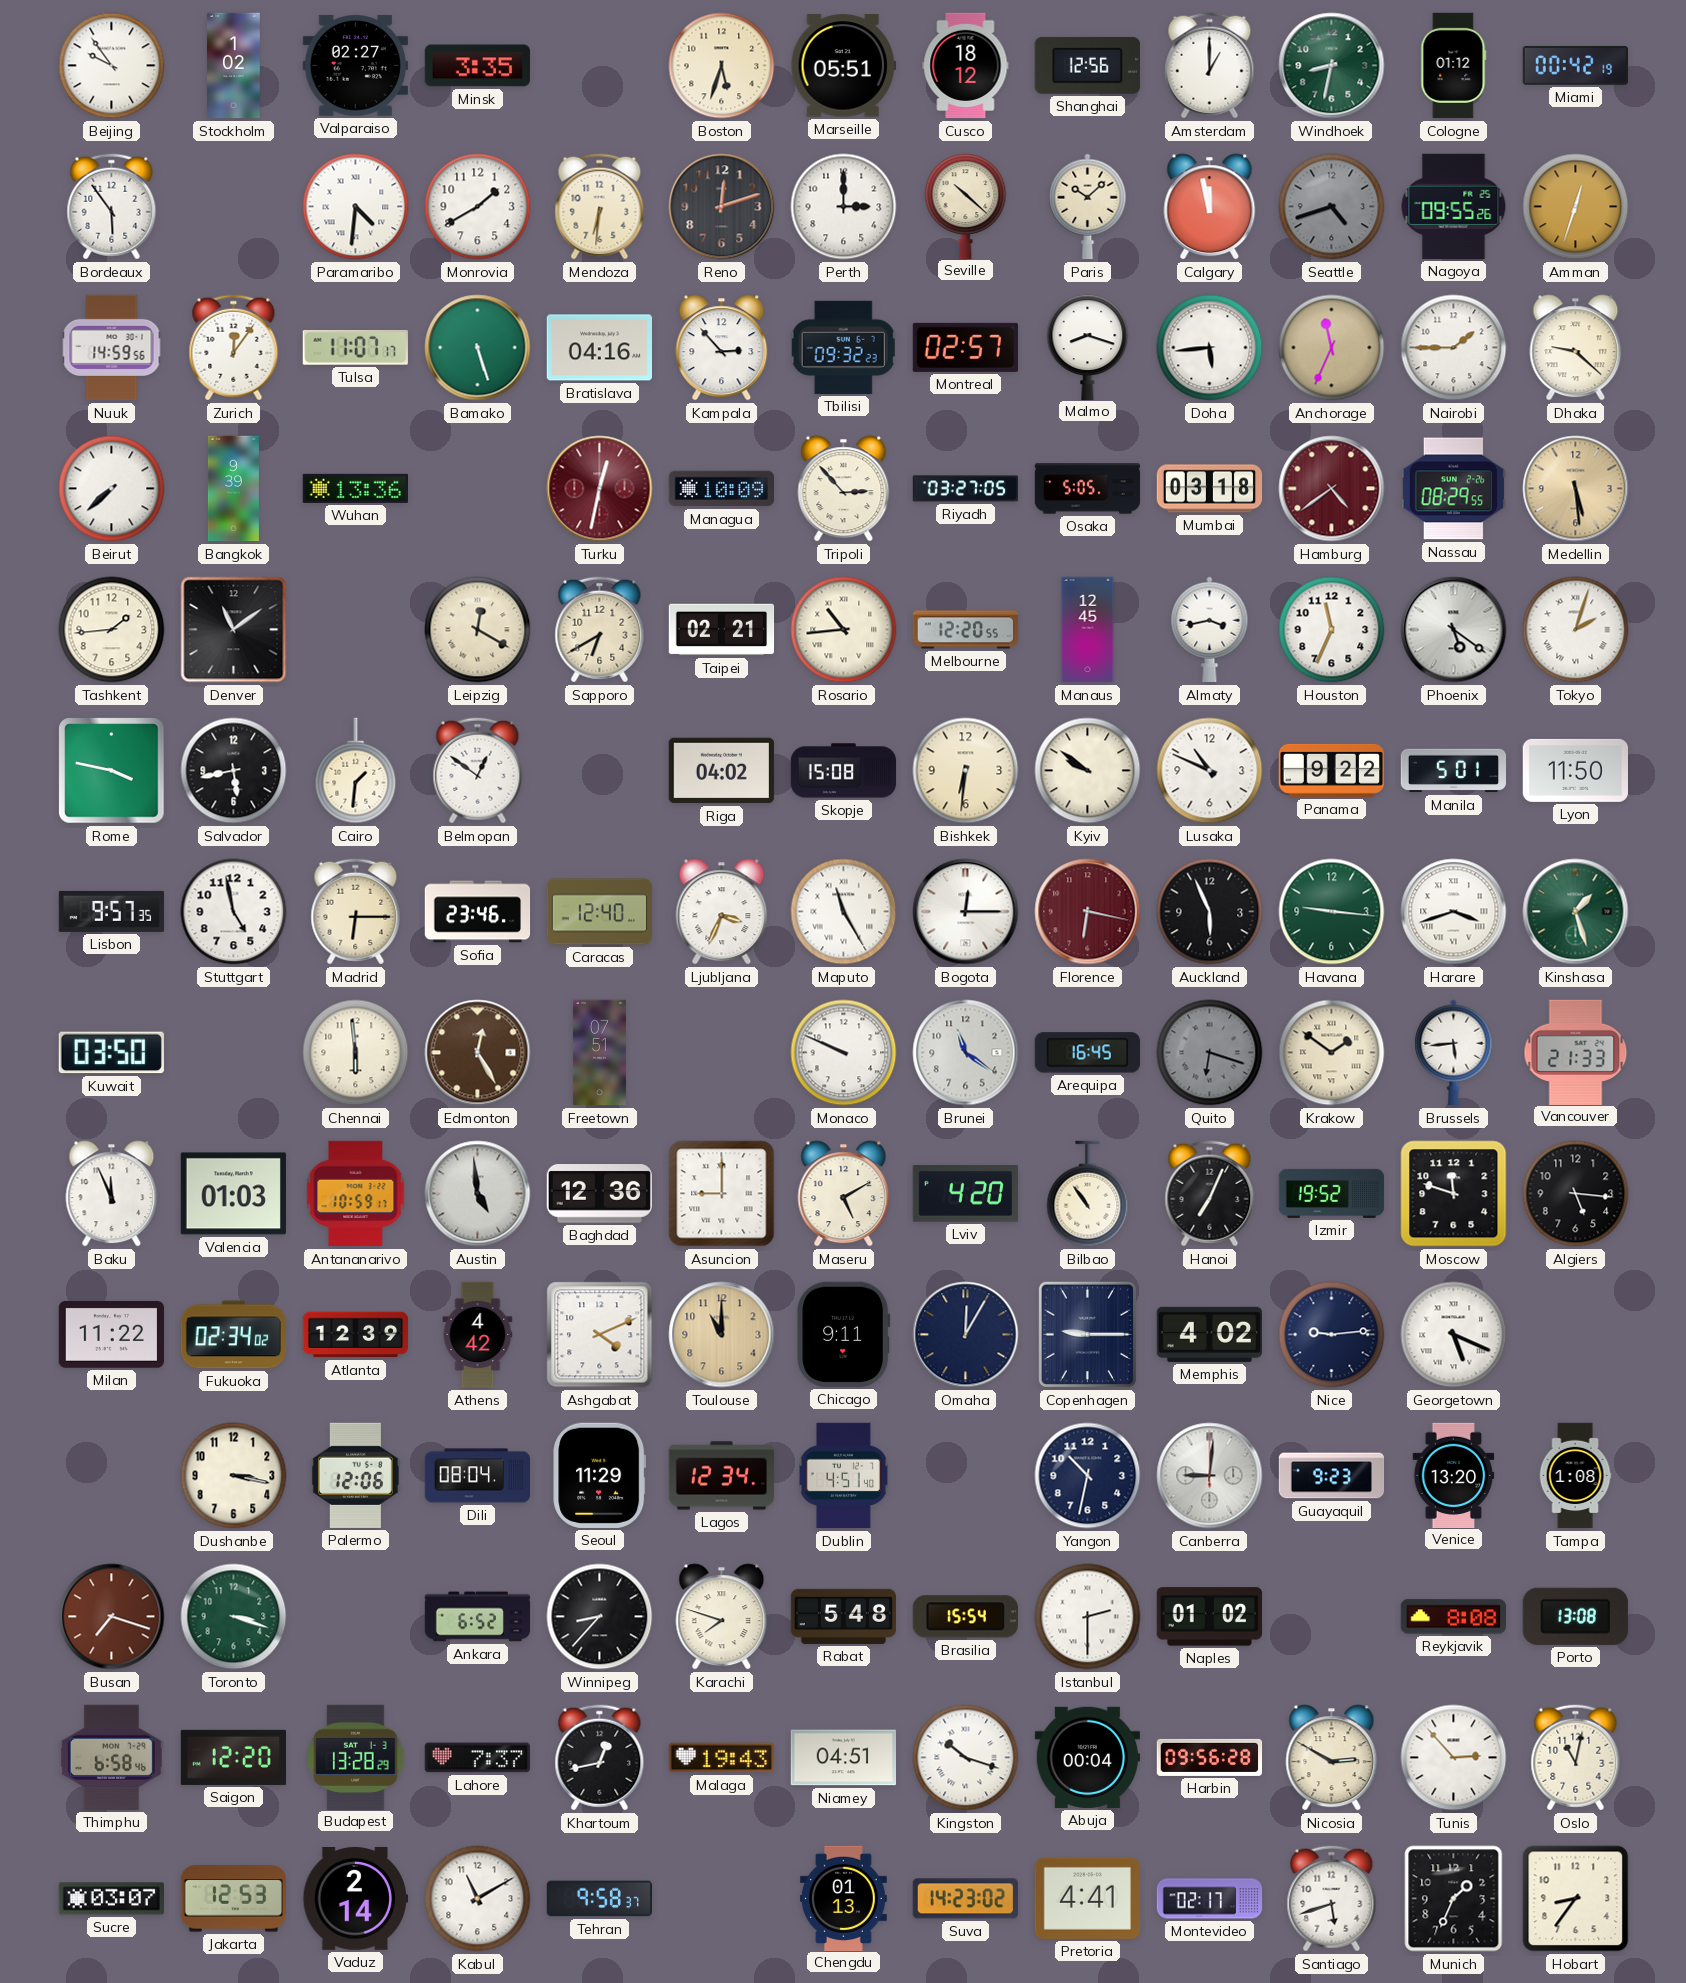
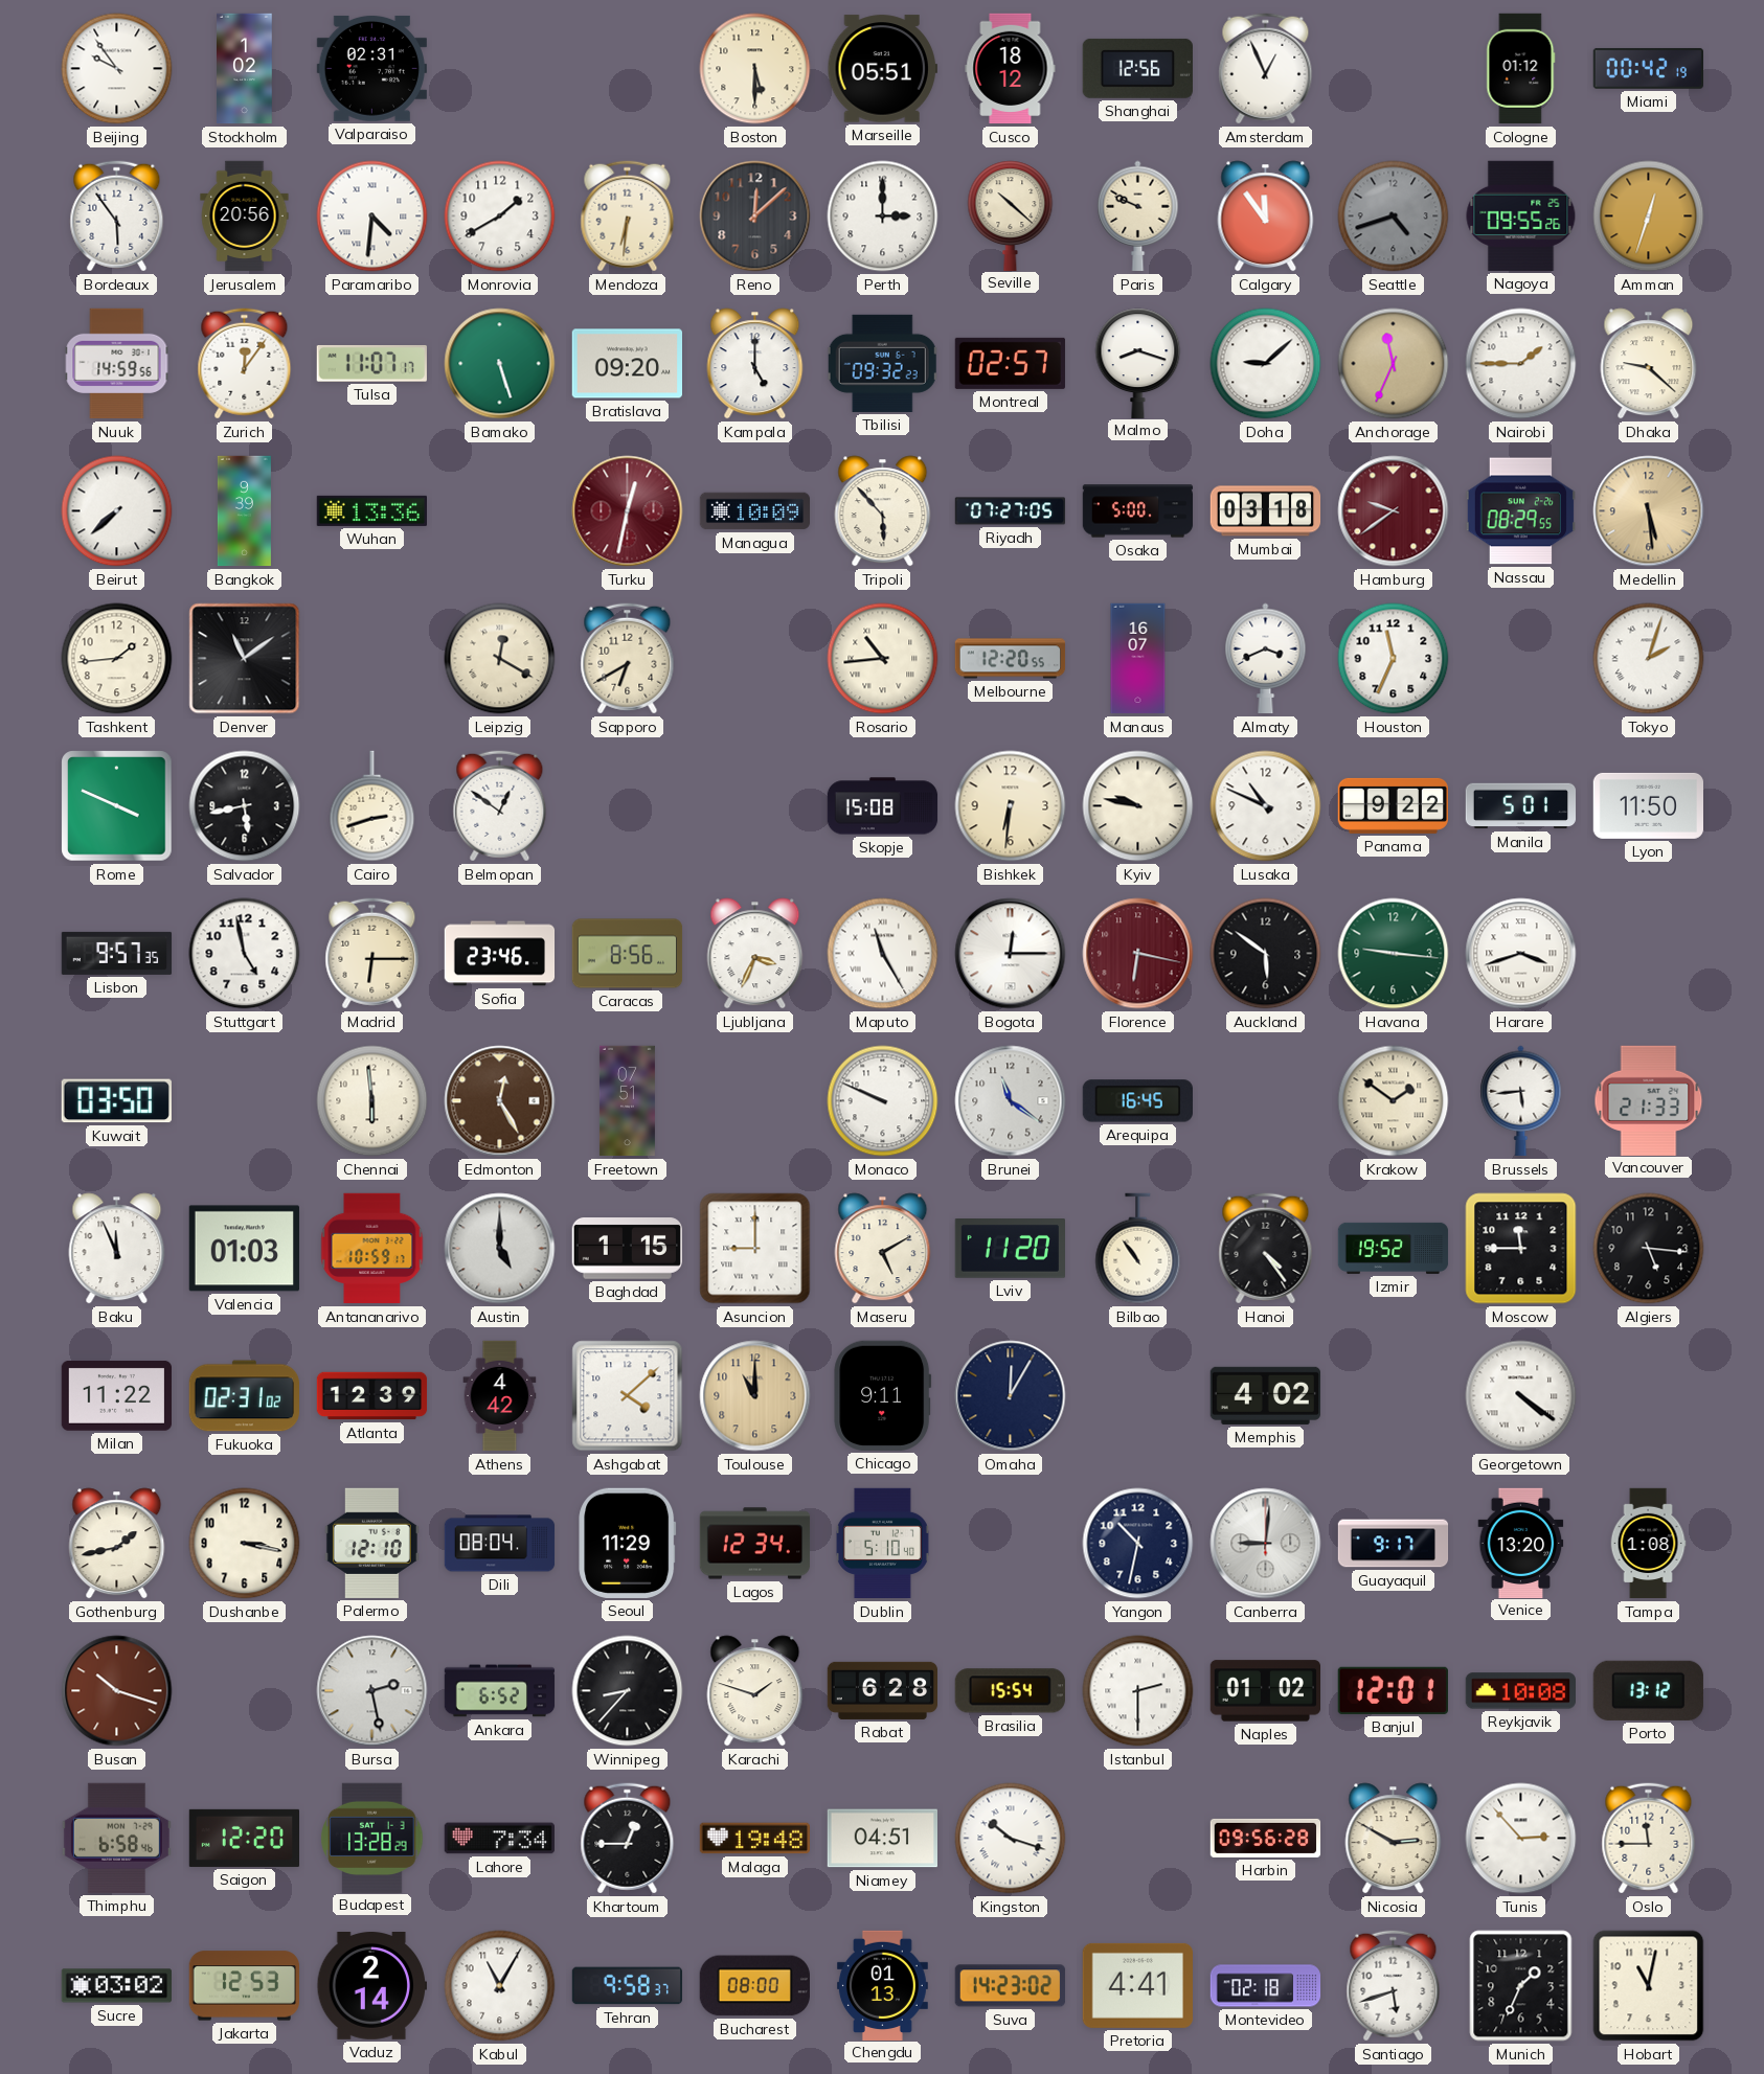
Valparaiso: 02:27 -> 02:31
Minsk: 3:35 -> none
Boston: 5:33 -> 5:30
Amsterdam: 1:00 -> 12:56
Windhoek: 8:32 -> none
Jerusalem: none -> 20:56
Reno: 12:12 -> 12:08
Paris: 10:08 -> 9:49
Calgary: 11:58 -> 11:54
Bratislava: 04:16 -> 09:20
Kampala: 2:53 -> 5:00
Doha: 5:44 -> 9:08
Tripoli: 2:53 -> 5:53
Riyadh: 03:27 -> 07:27
Osaka: 5:05 -> 5:00
Hamburg: 4:39 -> 9:39
Taipei: 02:21 -> none
Manaus: 12:45 -> 16:07
Almaty: 3:43 -> 3:41
Phoenix: 5:21 -> none
Rome: 3:47 -> 3:49
Cairo: 1:31 -> 2:42
Riga: 04:02 -> none
Kyiv: 9:51 -> 9:47
Caracas: 12:40 -> 8:56
Auckland: 5:56 -> 5:51
Kinshasa: 1:27 -> none
Quito: 6:18 -> none
Austin: 4:59 -> 5:00
Baghdad: 12:36 -> 1:15
Lviv: 4:20 -> 11:20
Hanoi: 7:04 -> 4:24
Moscow: 11:48 -> 11:45
Fukuoka: 02:34 -> 02:31
Ashgabat: 4:11 -> 4:08
Copenhagen: 9:15 -> none
Nice: 9:14 -> none
Georgetown: 5:19 -> 4:21
Gothenburg: none -> 1:43
Palermo: 12:06 -> 12:10
Dublin: 4:51 -> 5:10
Guayaquil: 9:23 -> 9:17
Busan: 7:18 -> 10:18
Toronto: 3:18 -> none
Bursa: none -> 2:28
Karachi: 7:48 -> 1:48
Rabat: 5:48 -> 6:28
Banjul: none -> 12:01
Reykjavik: 8:08 -> 10:08
Porto: 13:08 -> 13:12
Lahore: 7:37 -> 7:34
Khartoum: 12:43 -> 12:45
Malaga: 19:43 -> 19:48
Abuja: 00:04 -> none
Oslo: 11:02 -> 11:45
Sucre: 03:07 -> 03:02
Kabul: 11:10 -> 11:05
Bucharest: none -> 08:00
Montevideo: 02:17 -> 02:18
Hobart: 8:36 -> 11:02
